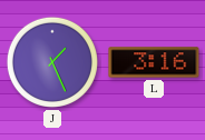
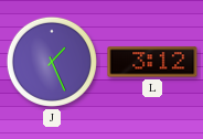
L: 3:16 -> 3:12
